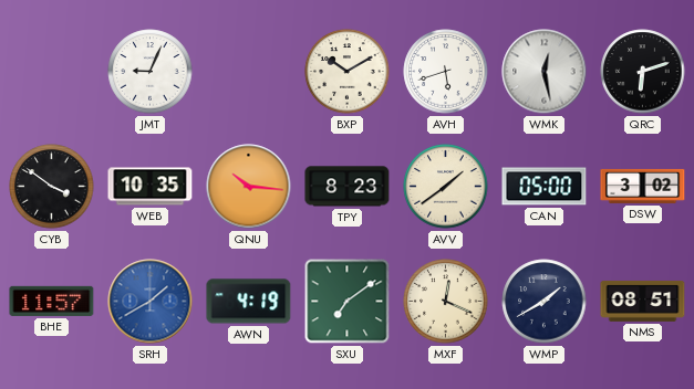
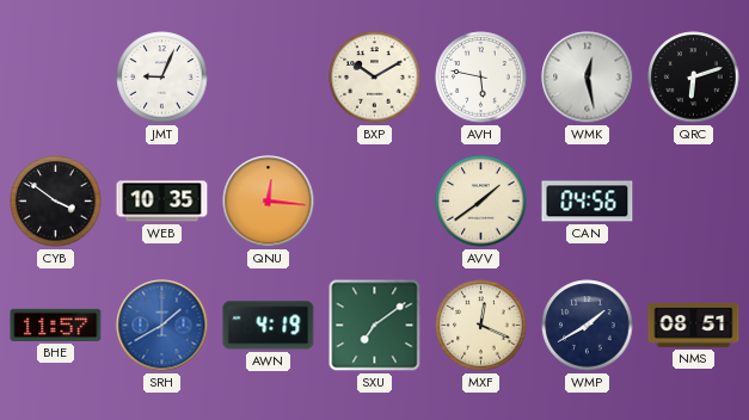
AVH: 5:42 -> 5:47
QNU: 10:16 -> 12:16
TPY: 8:23 -> none
CAN: 05:00 -> 04:56
DSW: 3:02 -> none
